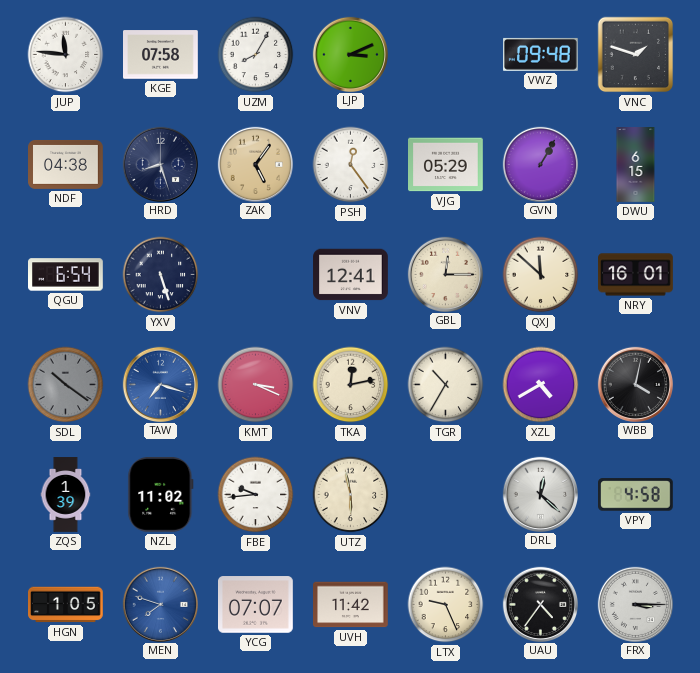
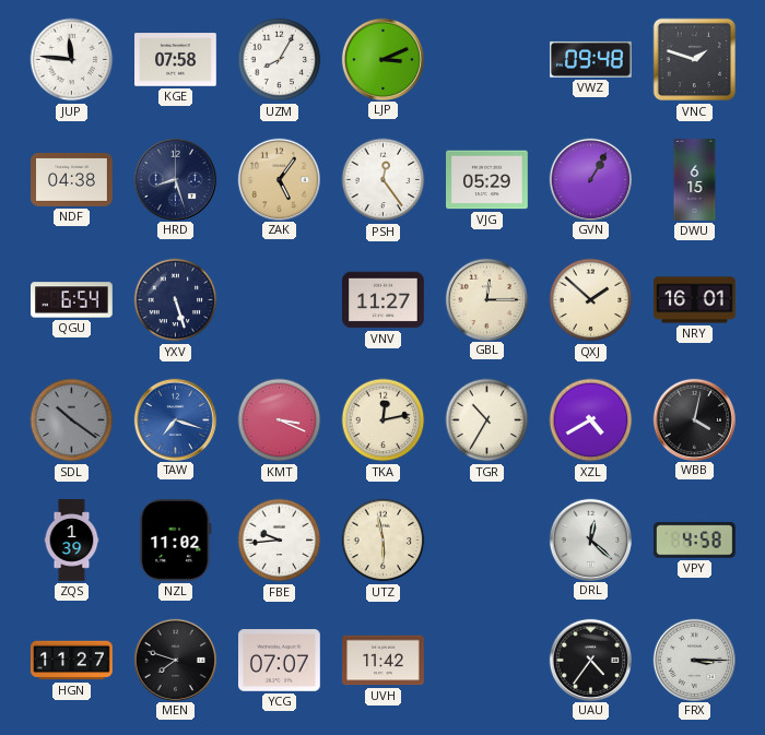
VNV: 12:41 -> 11:27
QXJ: 11:52 -> 1:52
HGN: 1:05 -> 11:27
MEN dial: blue -> black
LTX: 9:26 -> none
